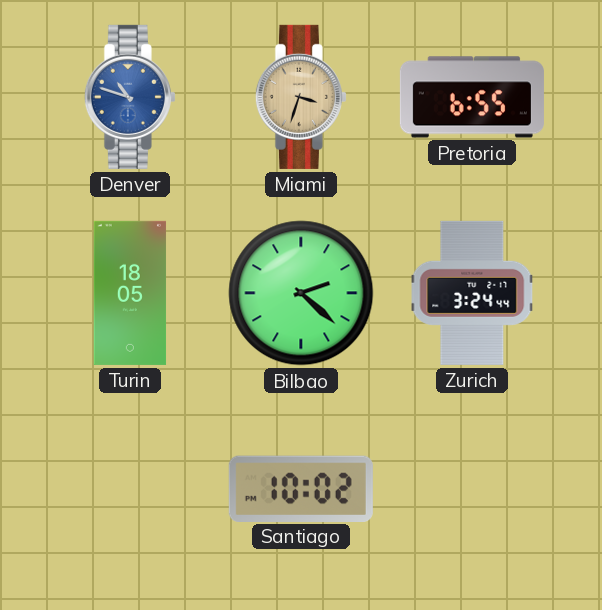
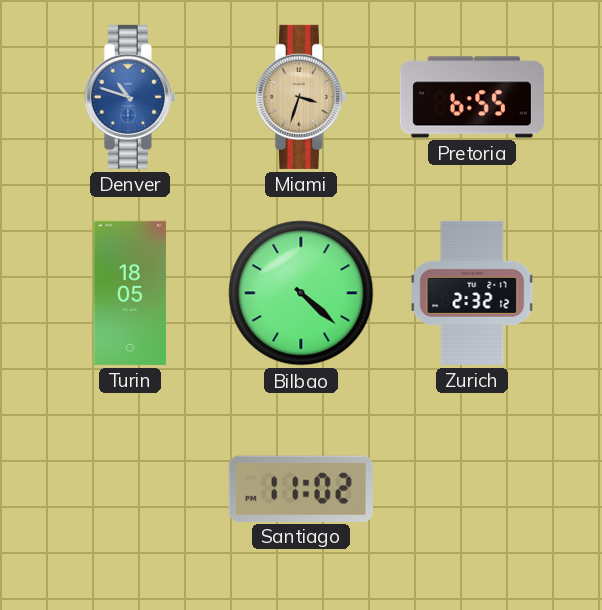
Bilbao: 2:22 -> 4:22
Zurich: 3:24 -> 2:32
Santiago: 10:02 -> 11:02
